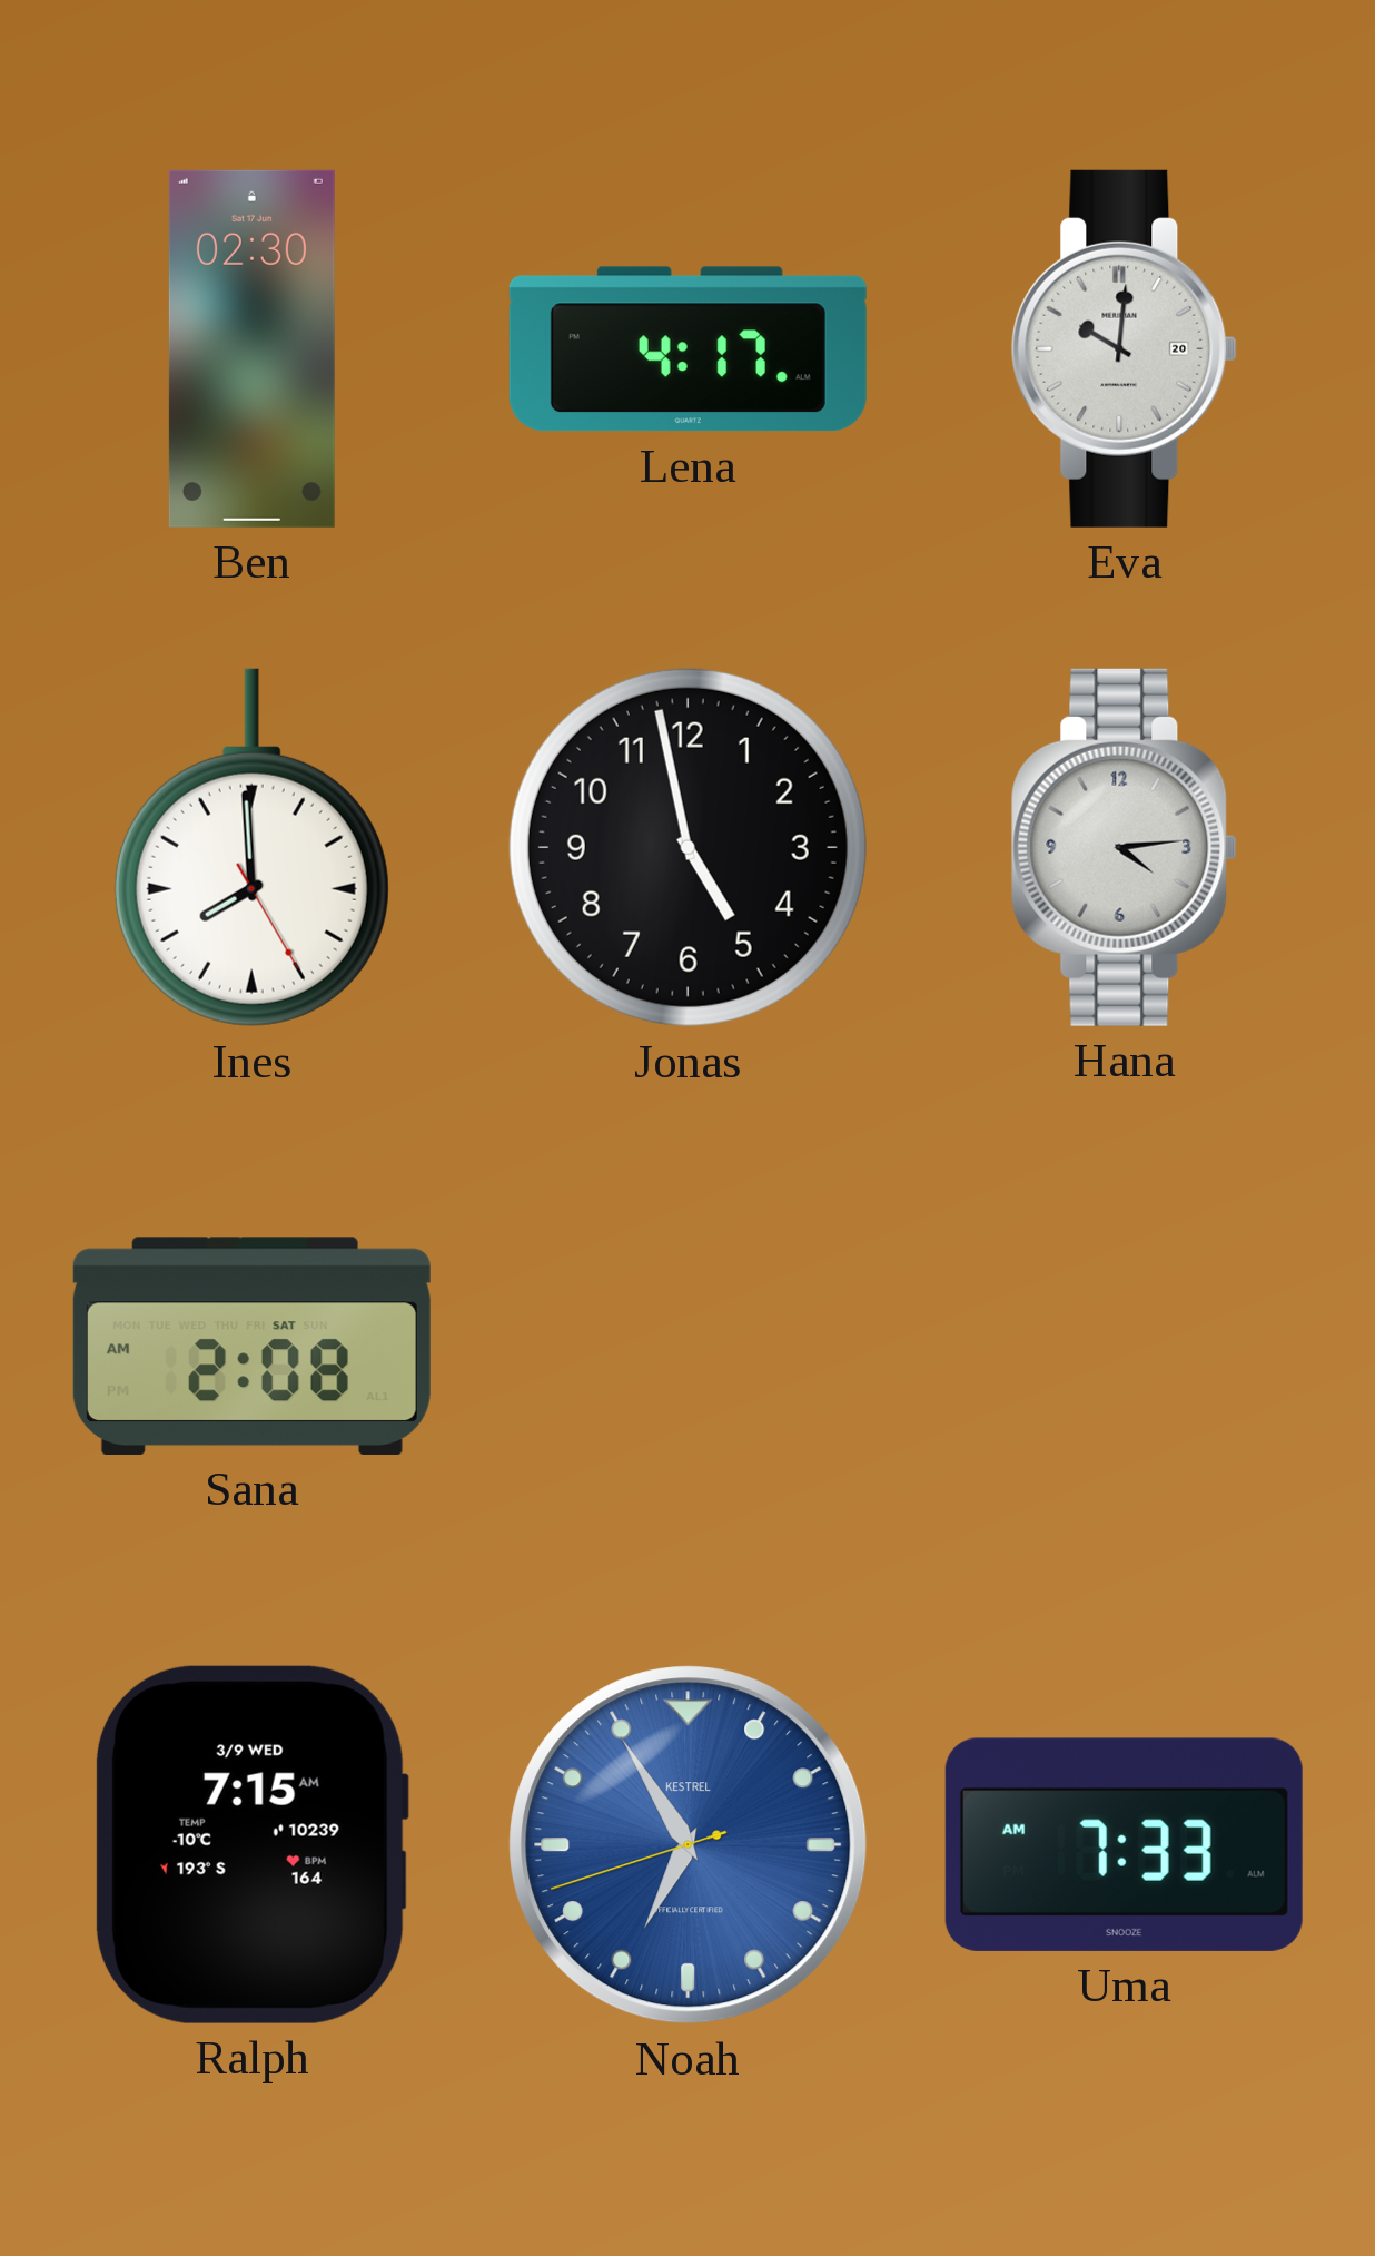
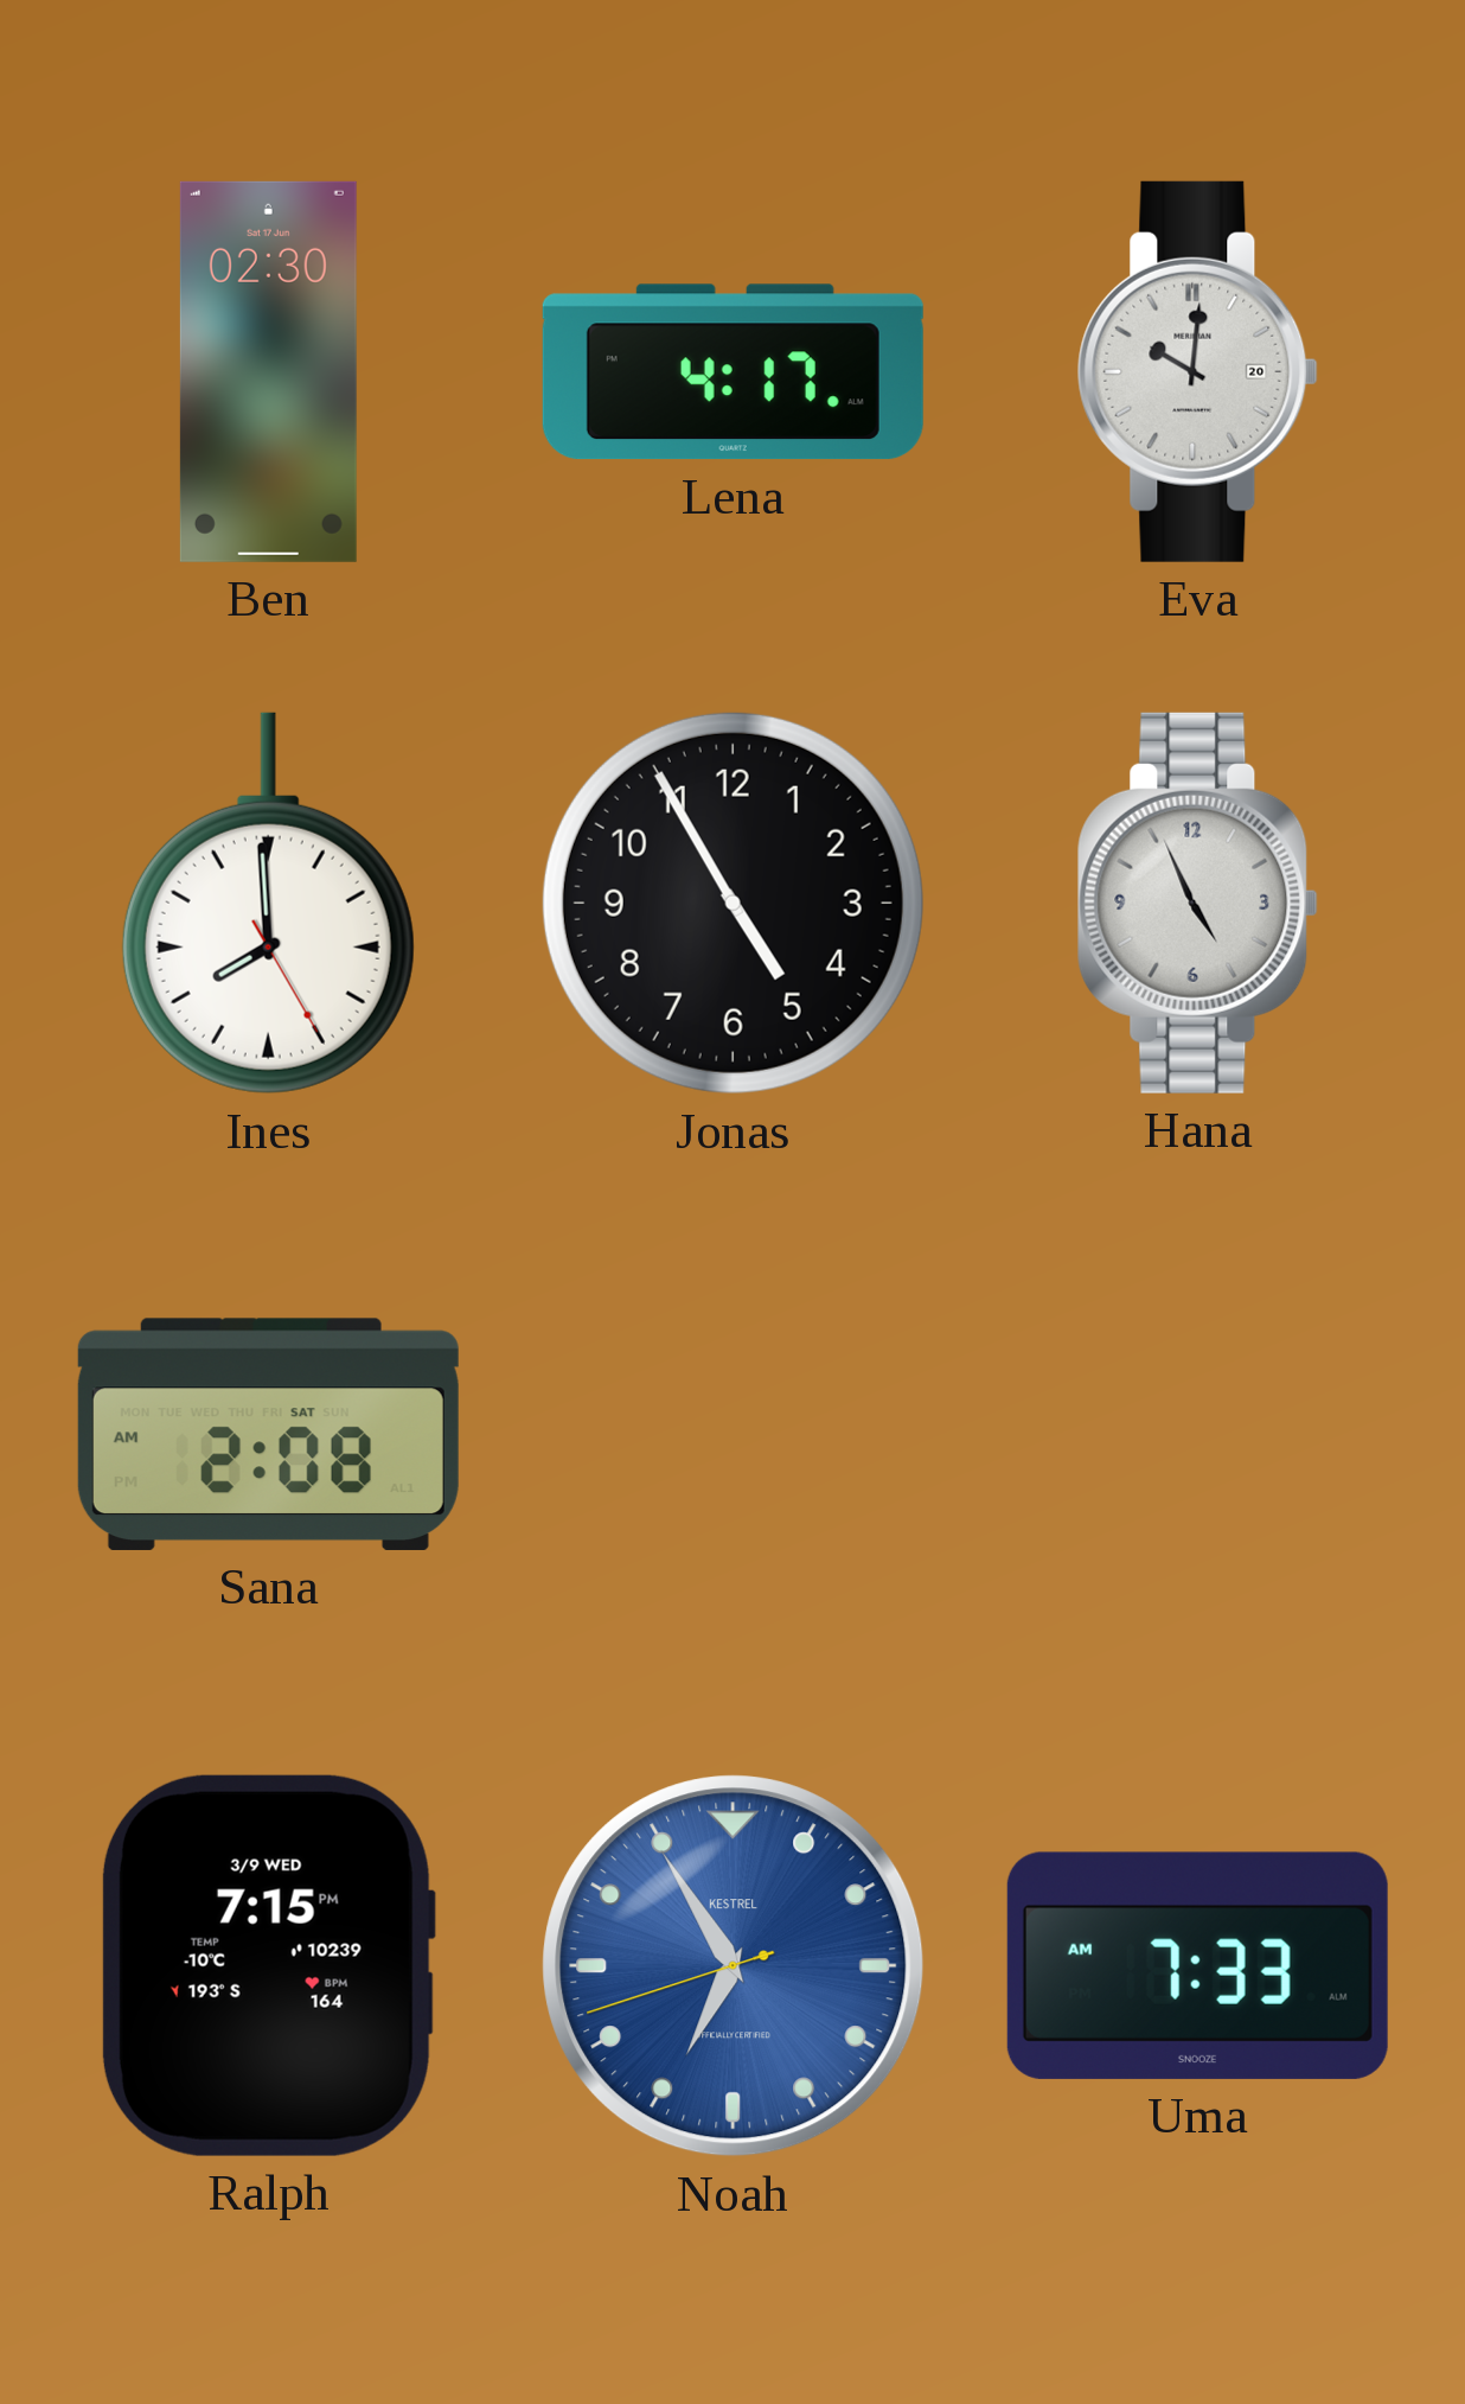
Jonas: 4:58 -> 4:55
Hana: 4:14 -> 4:56
Ralph: 7:15 AM -> 7:15 PM
